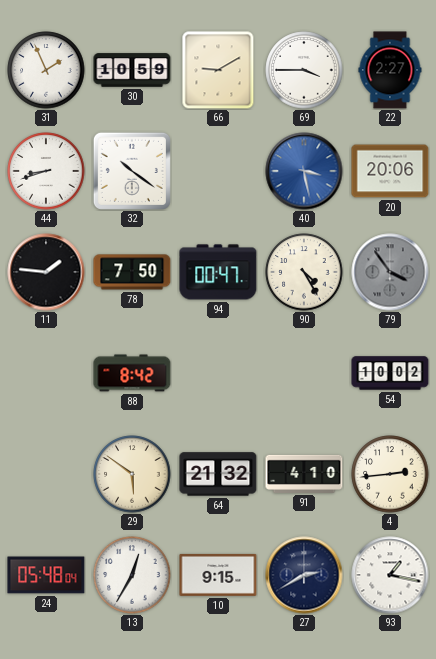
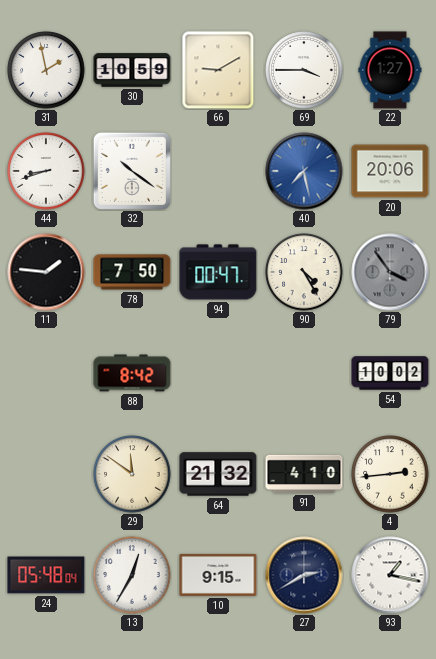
31: 1:56 -> 1:58
22: 2:27 -> 1:27
40: 3:28 -> 7:28
29: 5:51 -> 11:51
